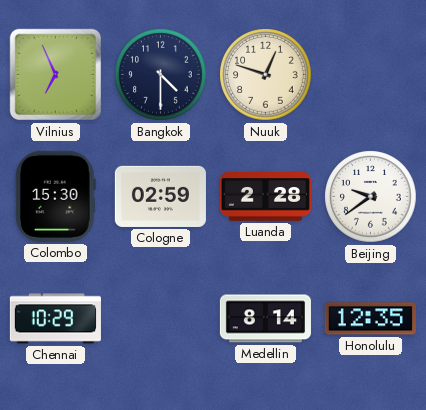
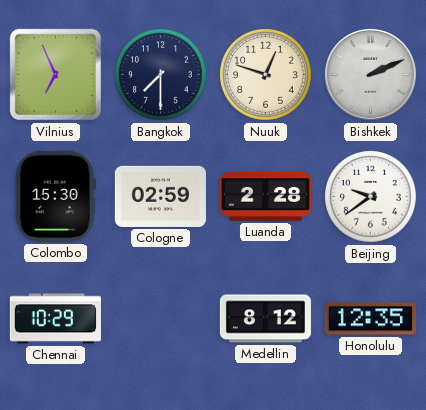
Bangkok: 4:30 -> 7:30
Bishkek: none -> 2:11
Medellin: 8:14 -> 8:12
